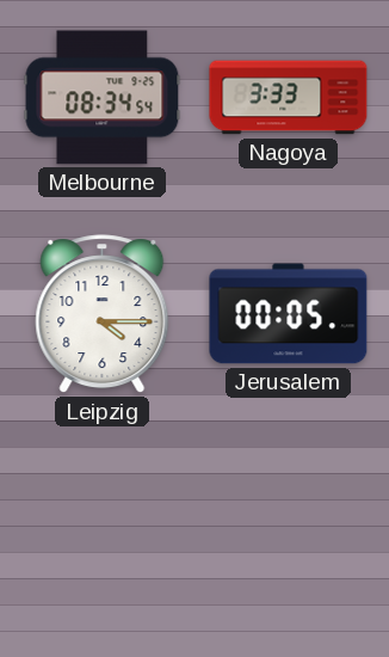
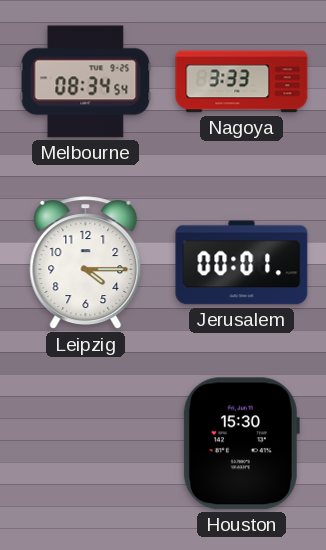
Jerusalem: 00:05 -> 00:01
Houston: none -> 15:30
